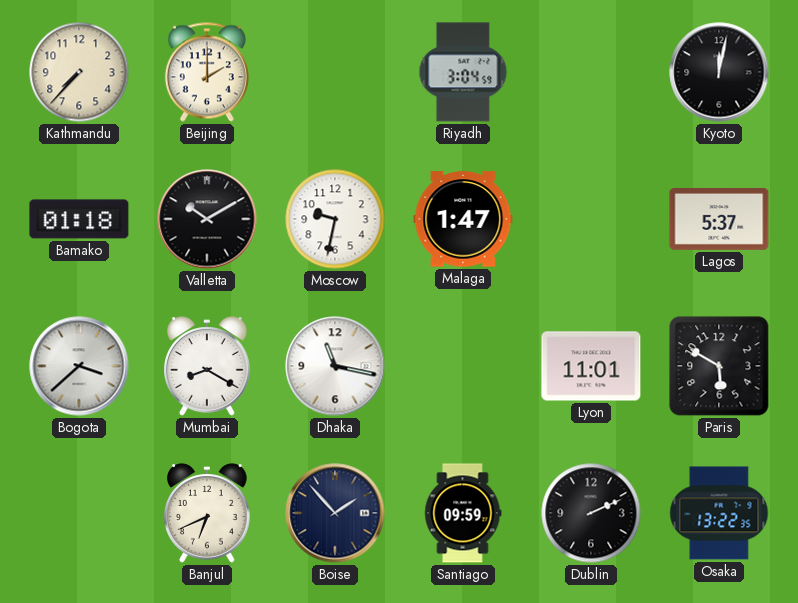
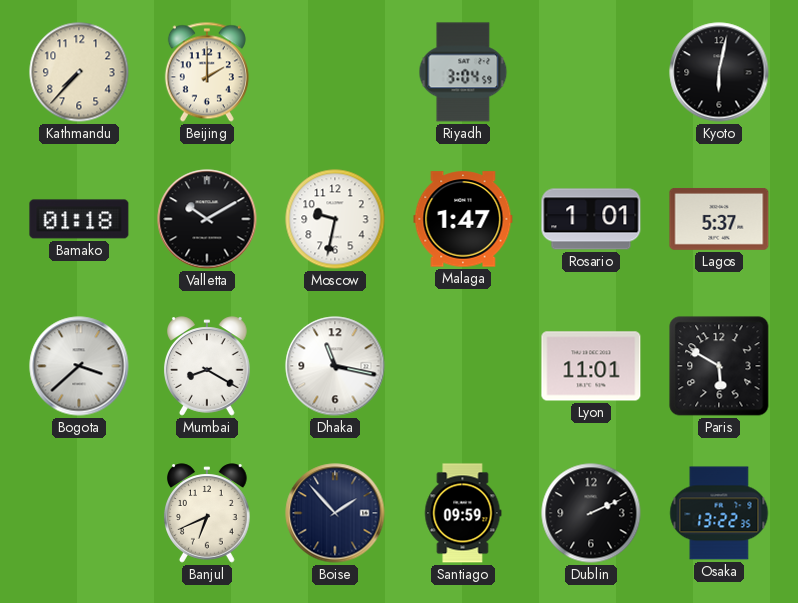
Kyoto: 12:02 -> 6:02
Rosario: none -> 1:01
